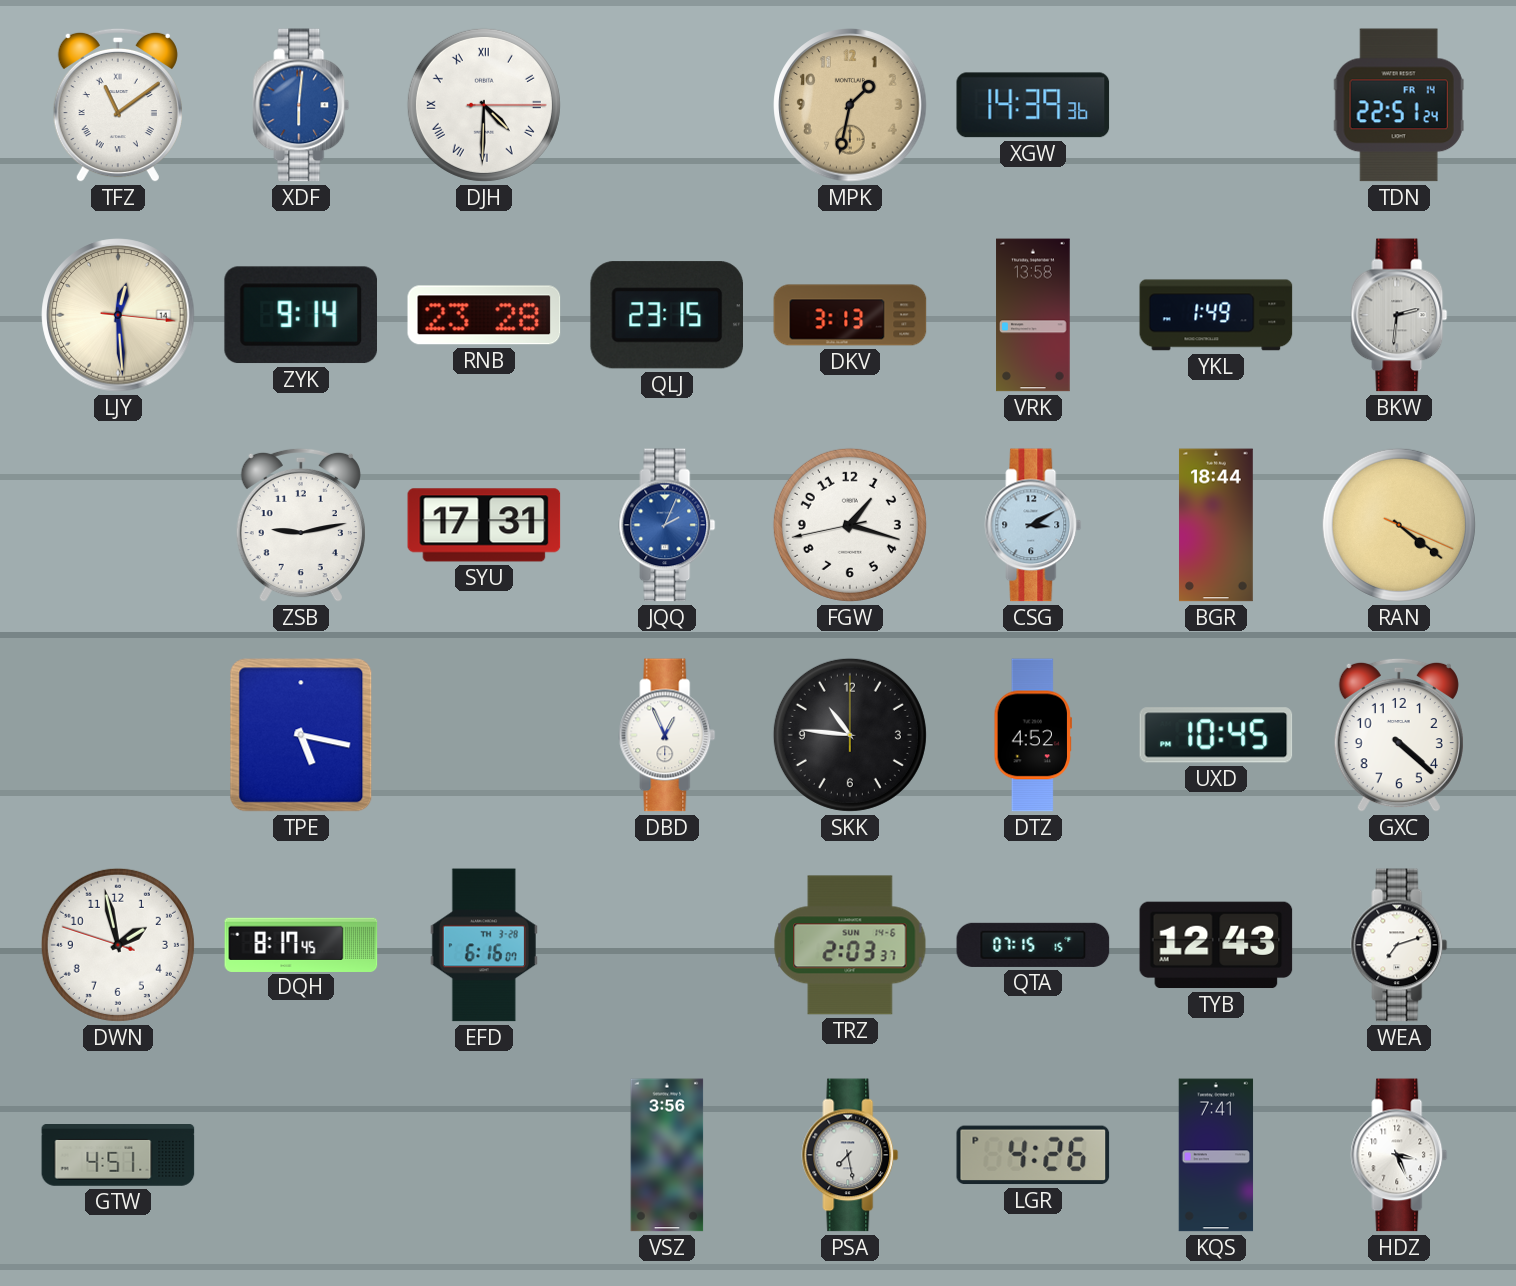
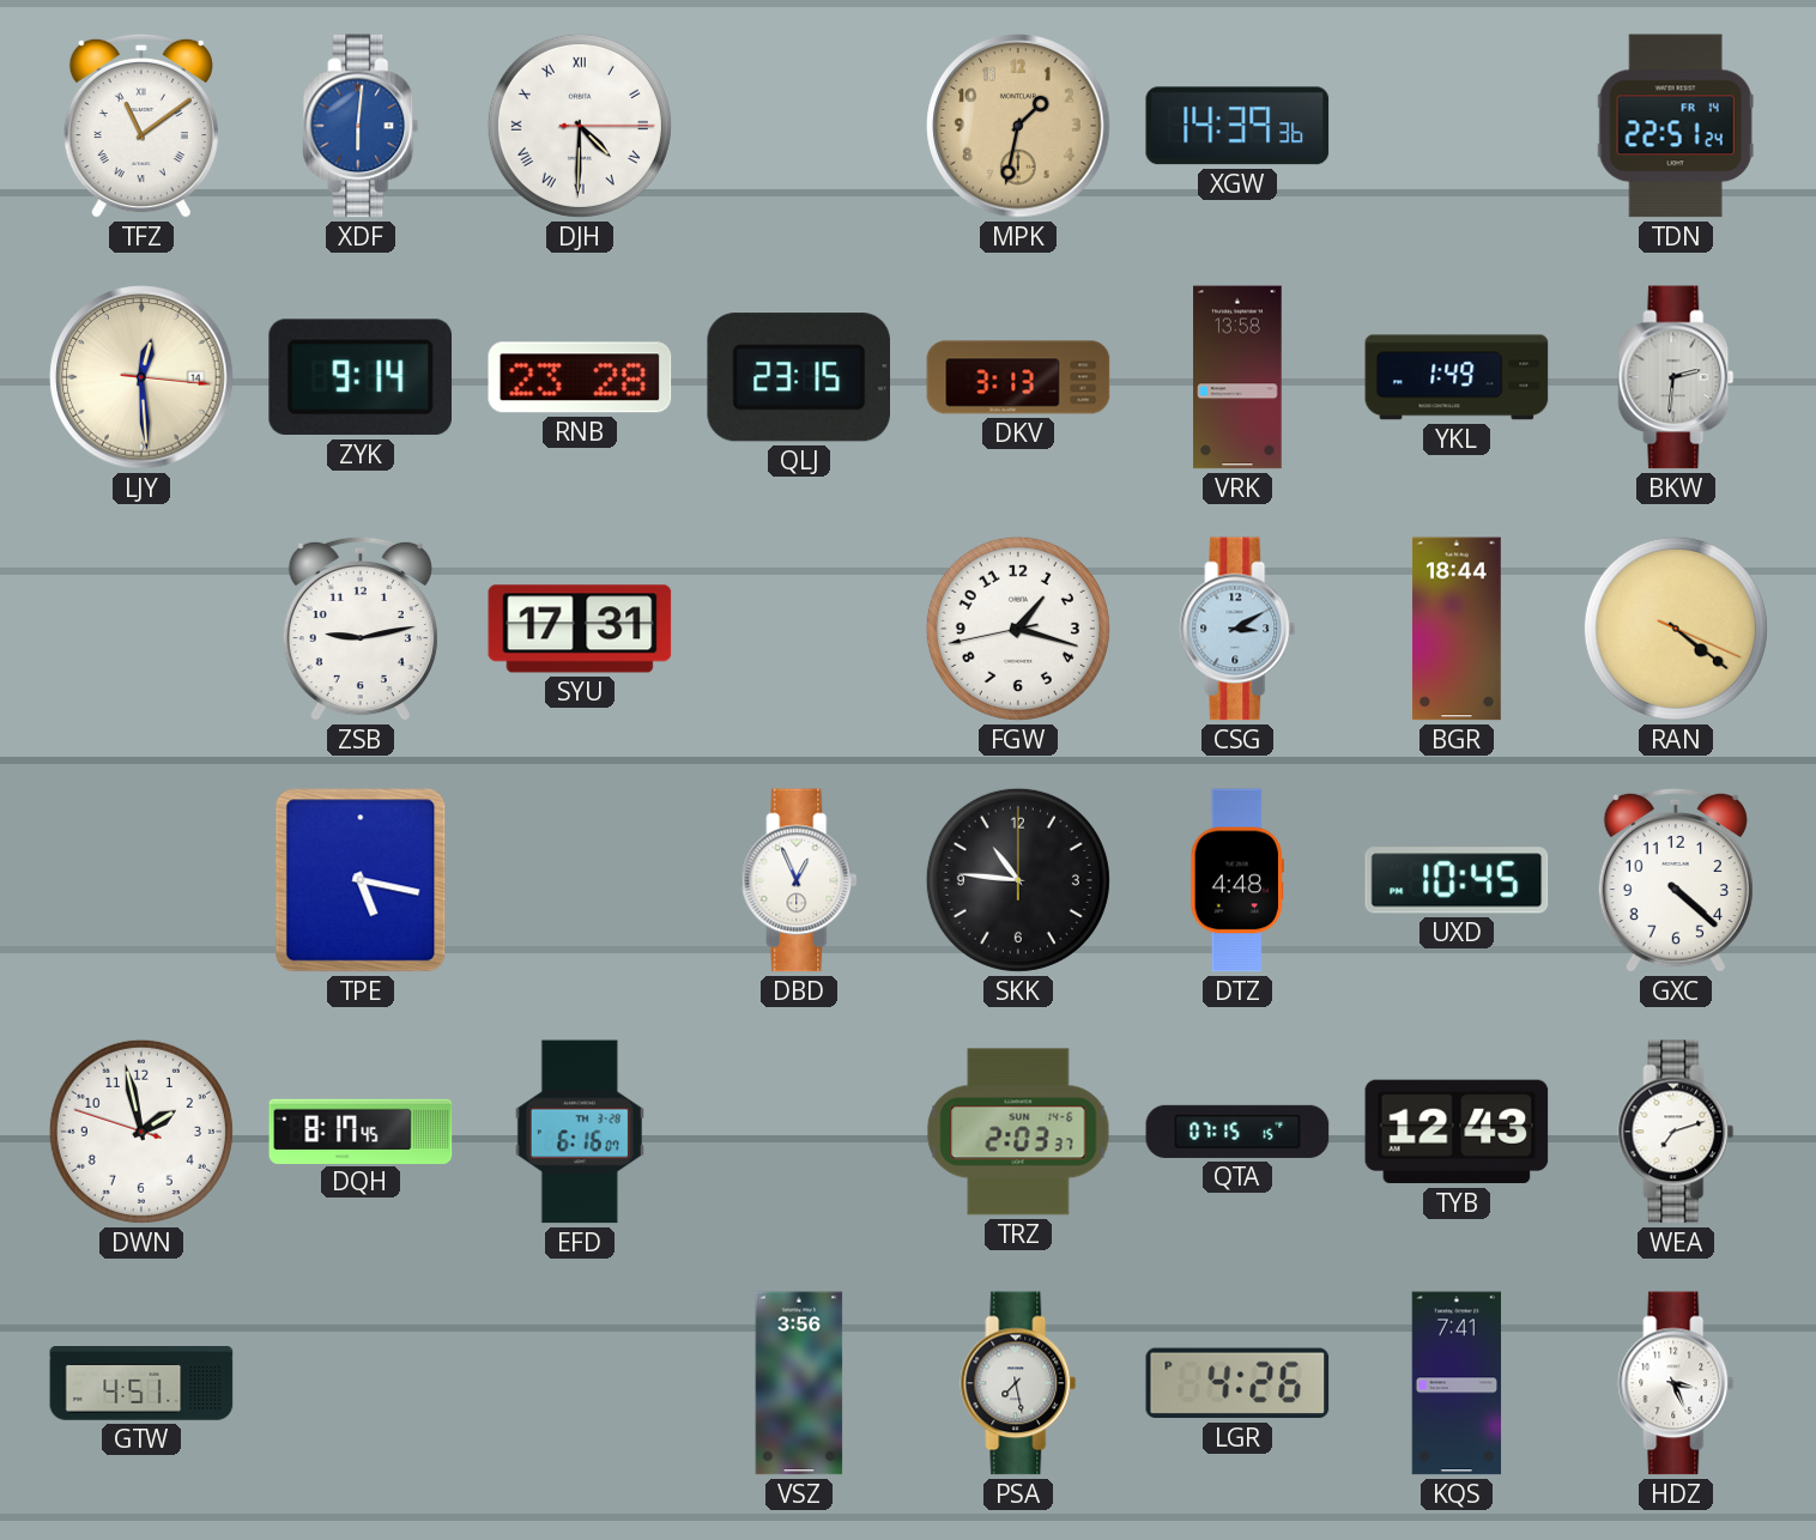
JQQ: 2:04 -> none
DTZ: 4:52 -> 4:48
